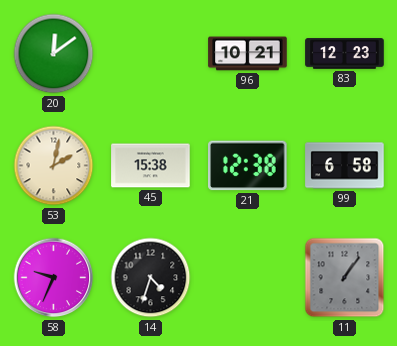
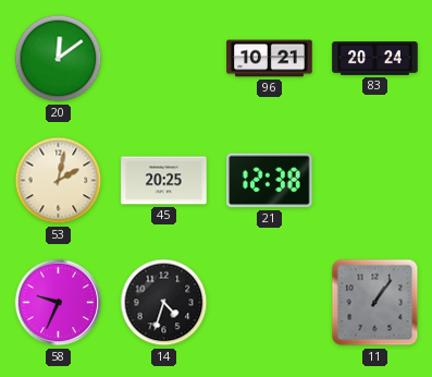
83: 12:23 -> 20:24
45: 15:38 -> 20:25
99: 6:58 -> none
